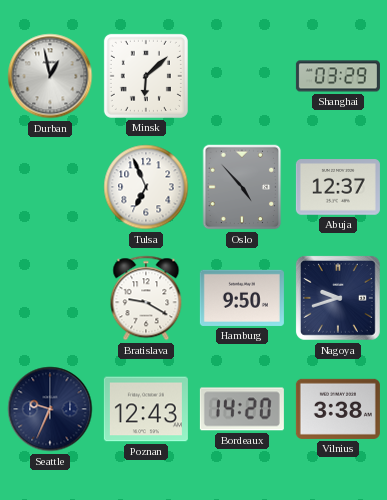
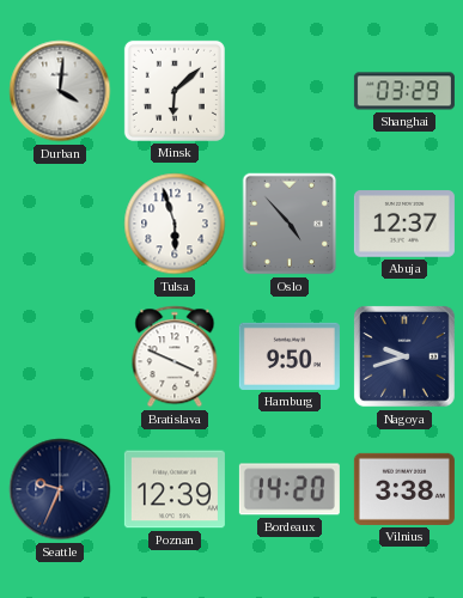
Durban: 12:58 -> 4:01
Tulsa: 6:56 -> 5:57
Bratislava: 9:20 -> 3:49
Poznan: 12:43 -> 12:39
